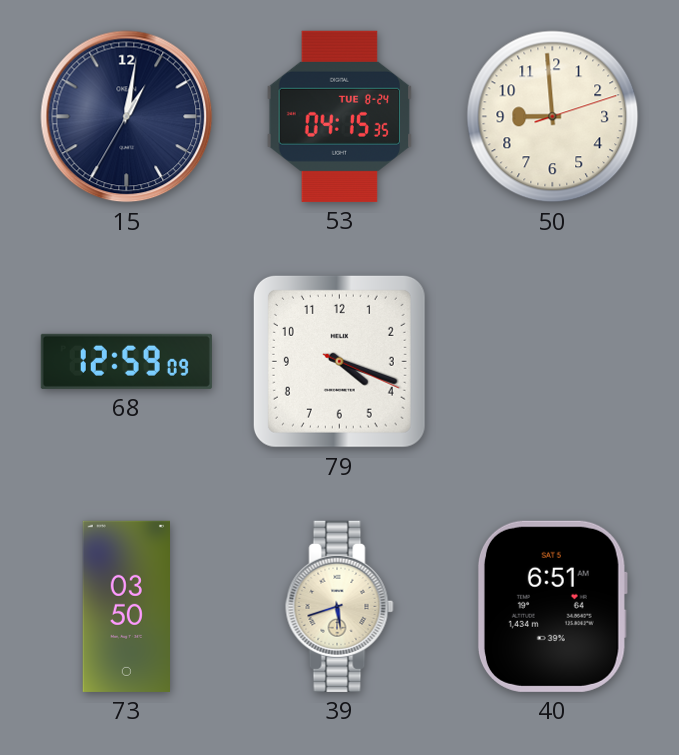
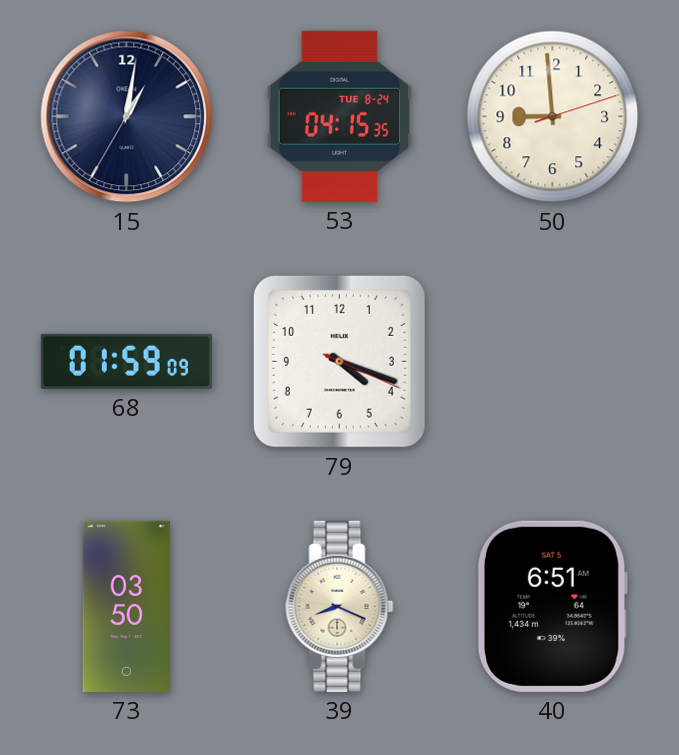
68: 12:59 -> 01:59
39: 5:42 -> 8:19
